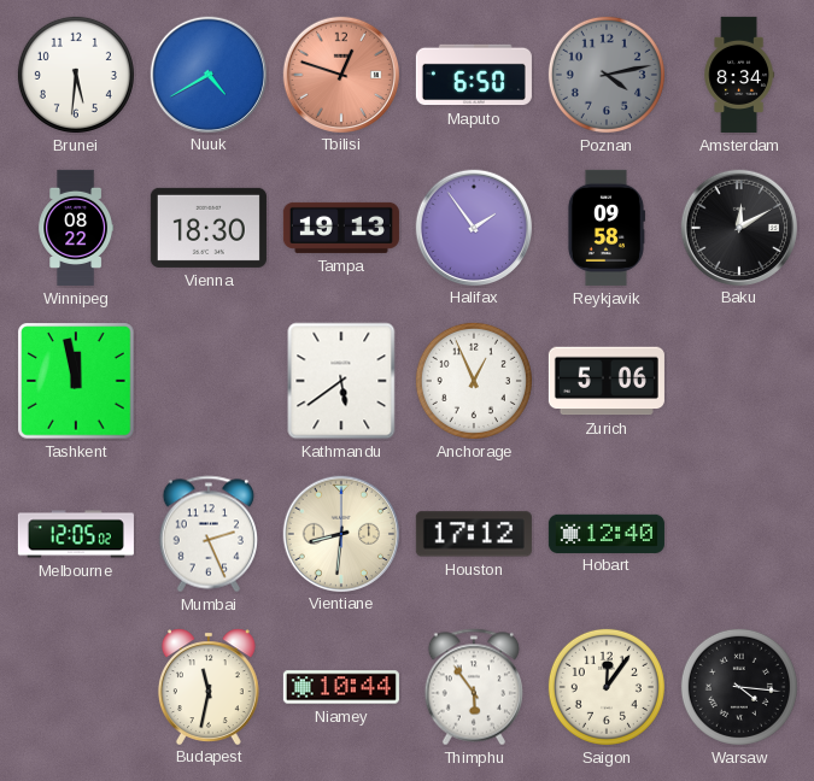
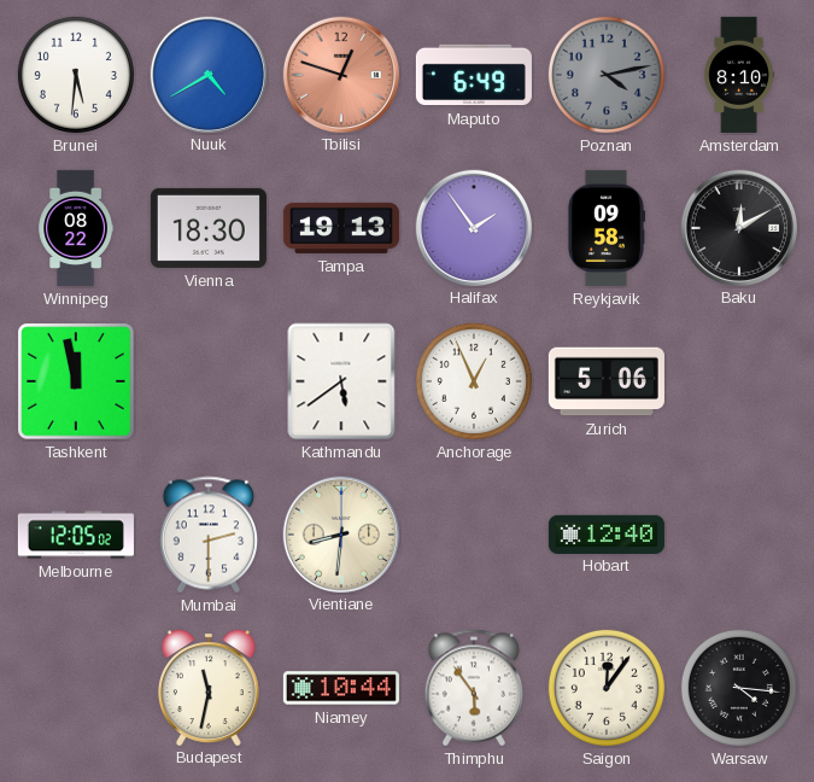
Maputo: 6:50 -> 6:49
Amsterdam: 8:34 -> 8:10
Mumbai: 2:26 -> 2:30
Houston: 17:12 -> none
